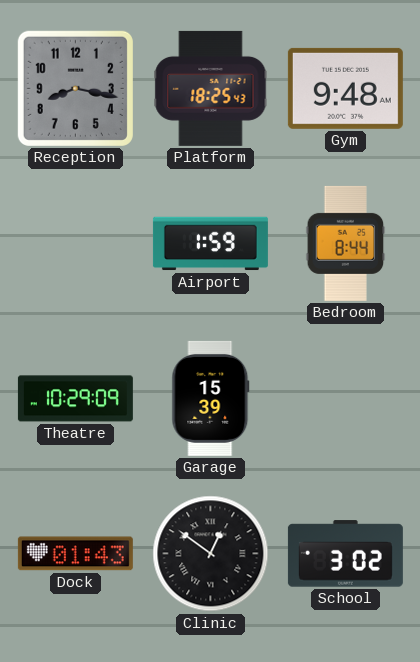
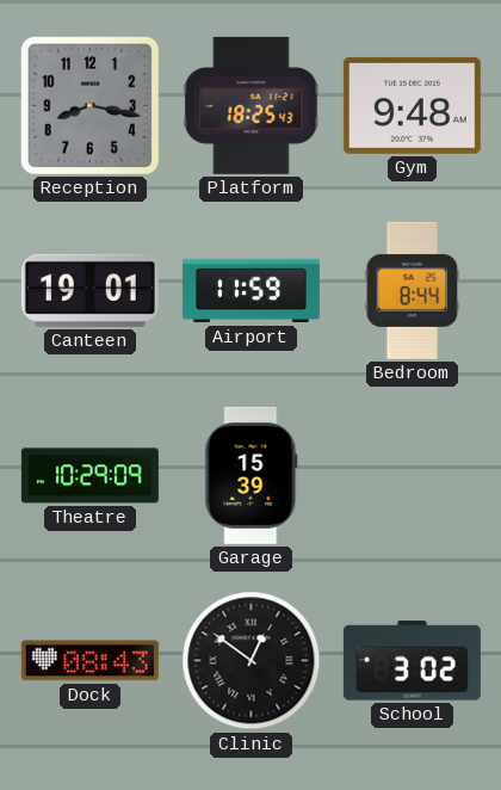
Canteen: none -> 19:01
Airport: 1:59 -> 11:59
Dock: 01:43 -> 08:43
